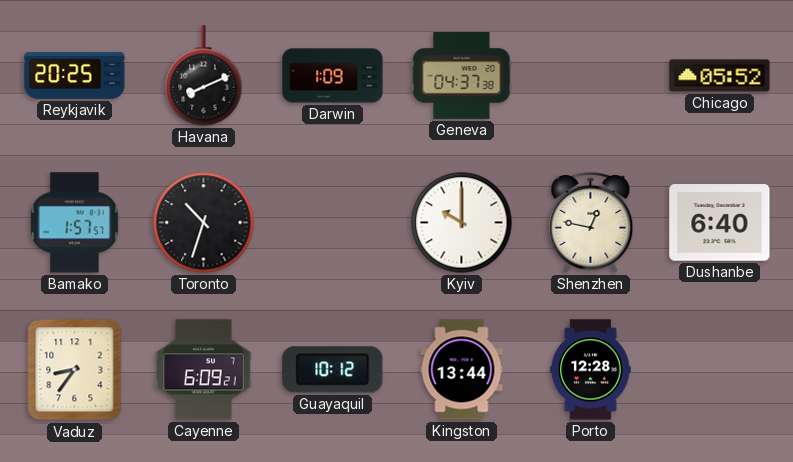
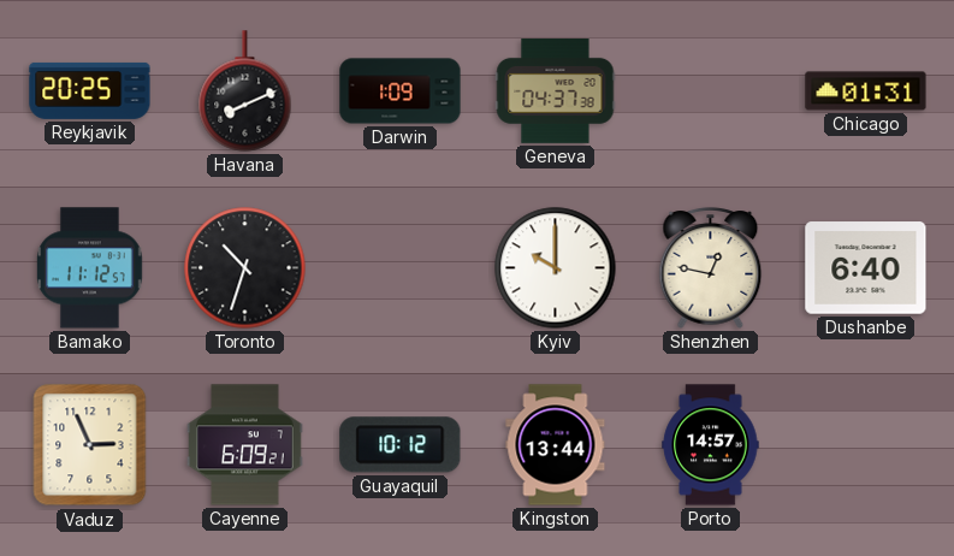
Chicago: 05:52 -> 01:31
Bamako: 1:57 -> 11:12
Vaduz: 8:36 -> 2:56
Porto: 12:28 -> 14:57
